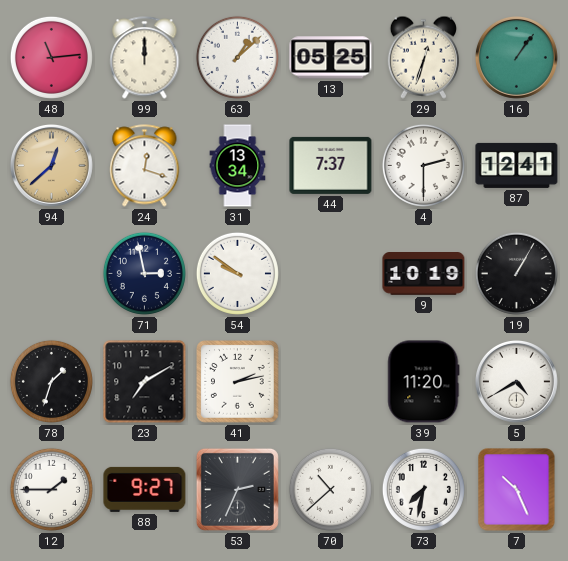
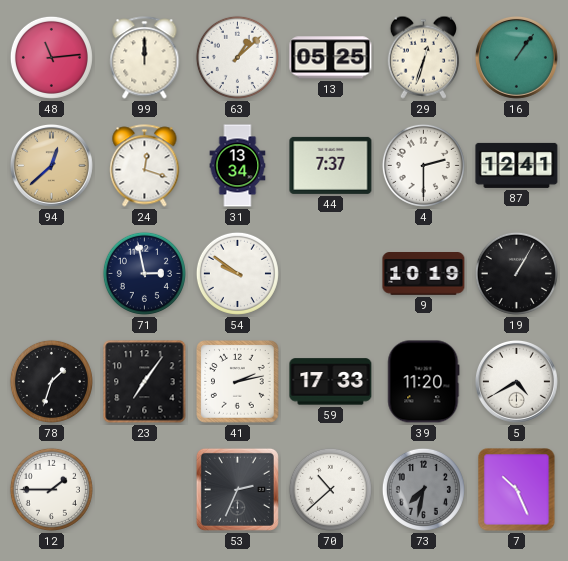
23: 7:10 -> 7:06
59: none -> 17:33
88: 9:27 -> none
73 dial: white -> grey
